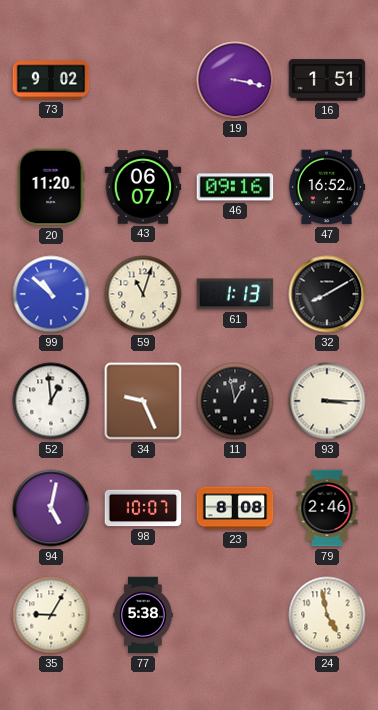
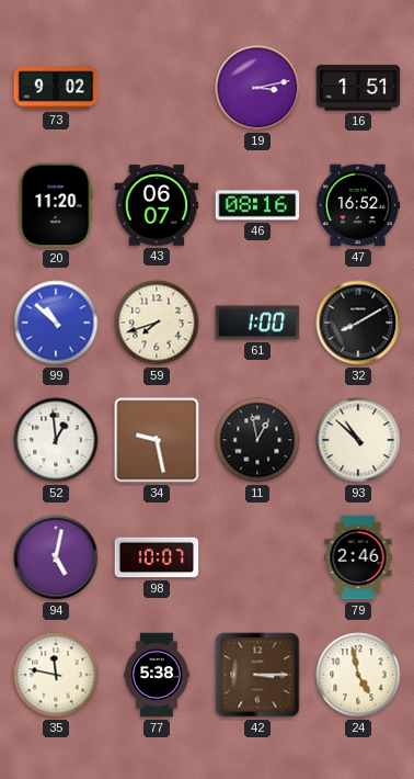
19: 3:17 -> 3:13
46: 09:16 -> 08:16
59: 11:03 -> 7:42
61: 1:13 -> 1:00
34: 9:26 -> 9:28
93: 3:15 -> 10:52
23: 8:08 -> none
35: 9:05 -> 11:47
42: none -> 3:15
